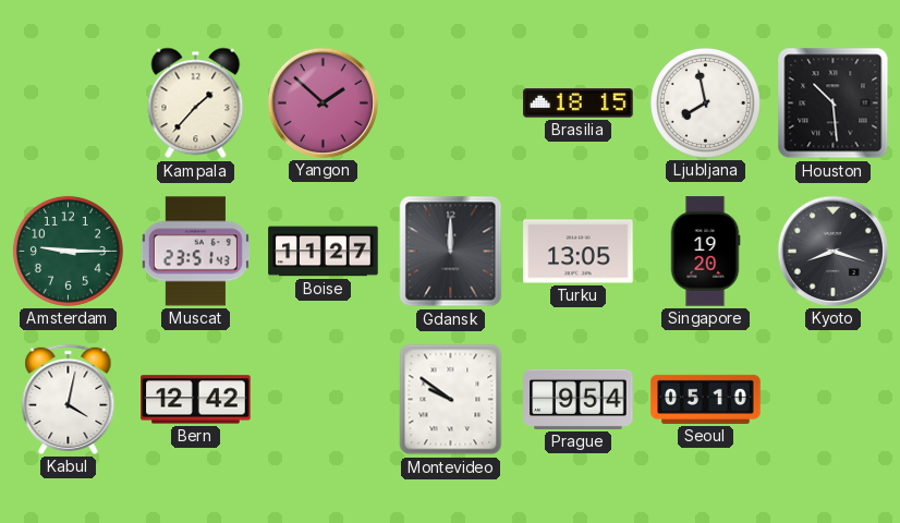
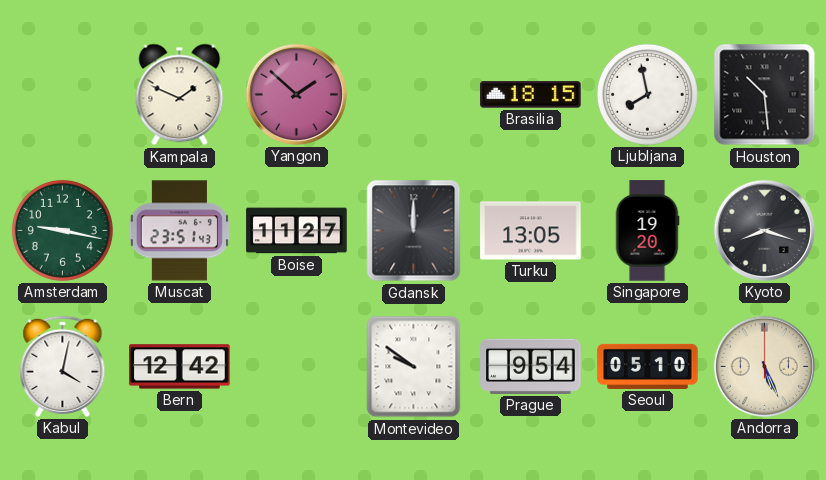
Kampala: 1:37 -> 1:49
Amsterdam: 9:15 -> 9:17
Andorra: none -> 5:26
